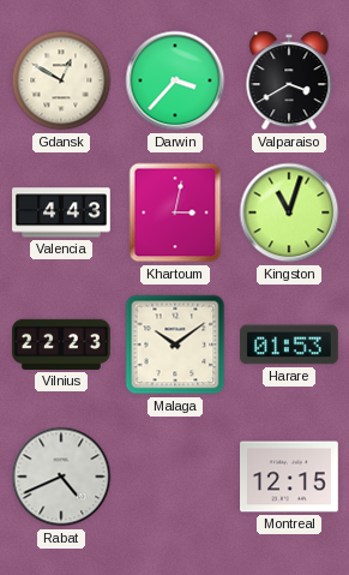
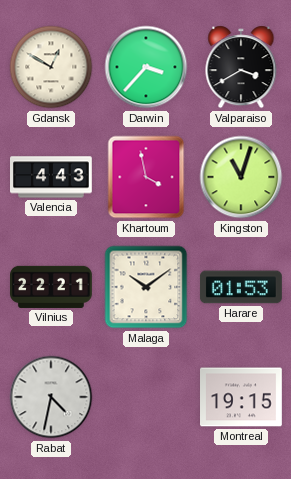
Khartoum: 3:02 -> 3:58
Vilnius: 22:23 -> 22:21
Rabat: 4:41 -> 4:32
Montreal: 12:15 -> 19:15
